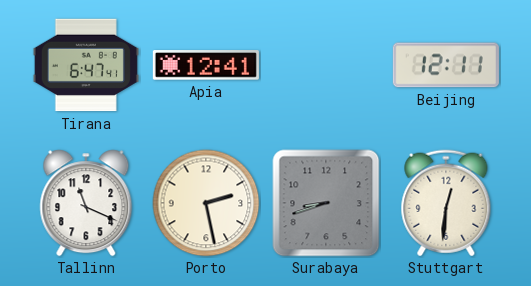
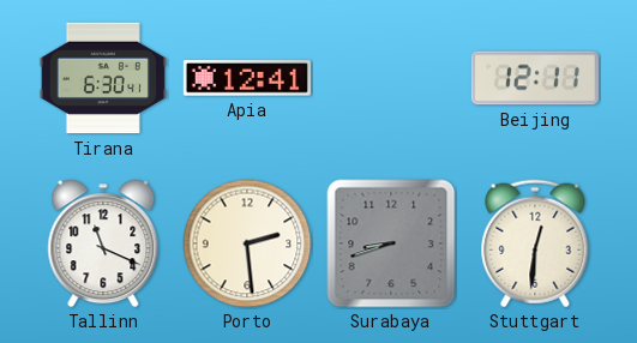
Tirana: 6:47 -> 6:30
Porto: 2:28 -> 2:29
